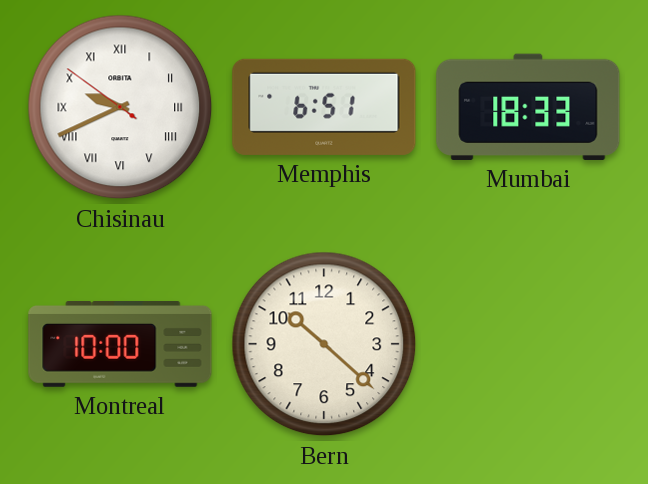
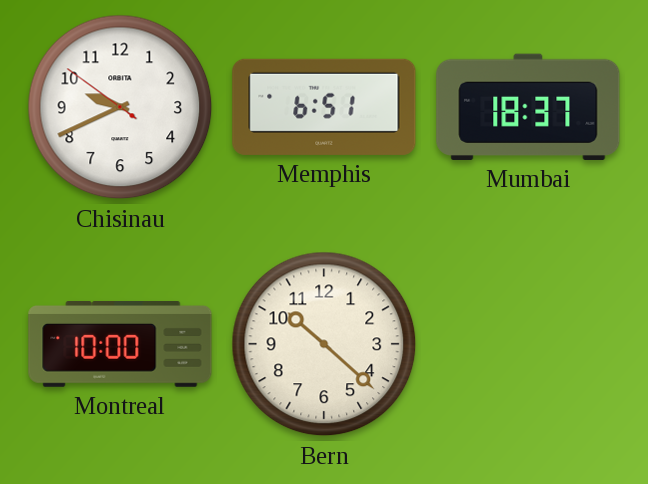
Chisinau numerals: Roman -> Arabic
Mumbai: 18:33 -> 18:37
